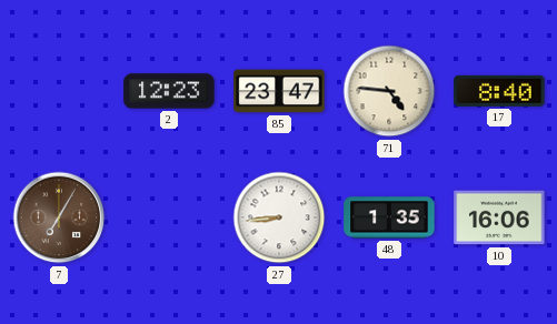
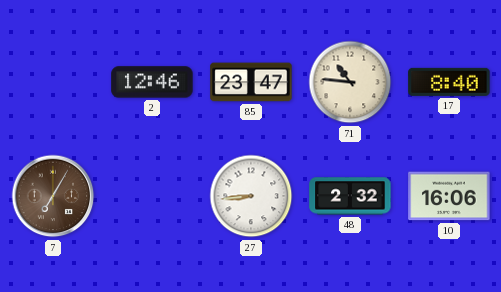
2: 12:23 -> 12:46
71: 4:46 -> 10:46
48: 1:35 -> 2:32
